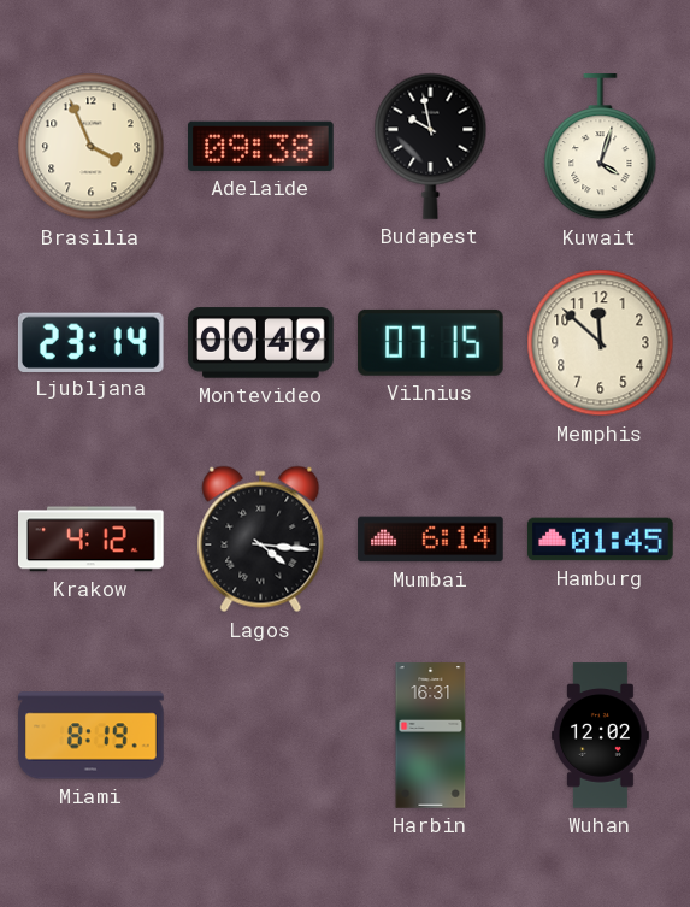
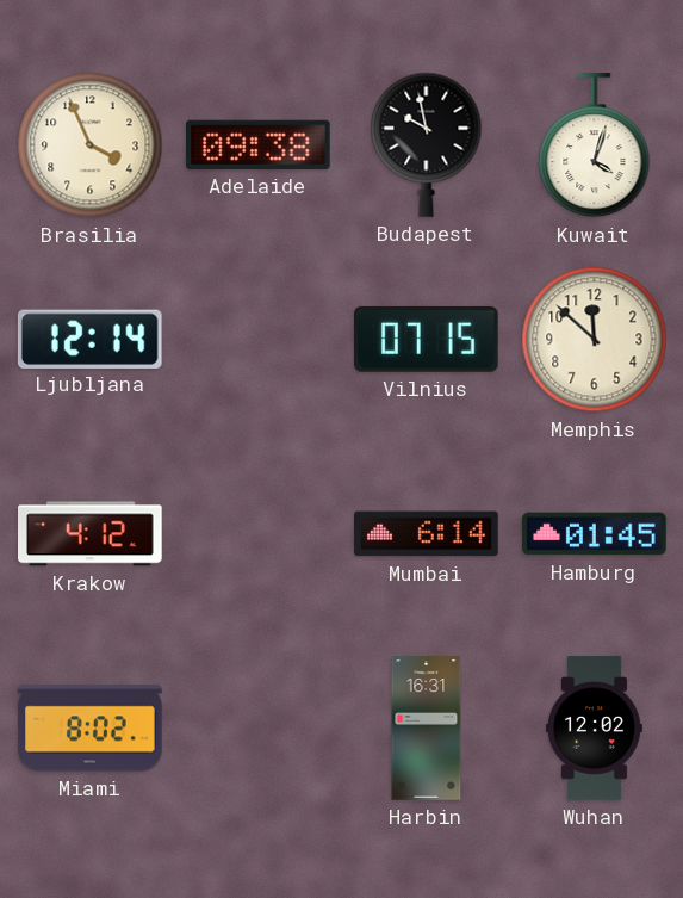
Ljubljana: 23:14 -> 12:14
Montevideo: 00:49 -> none
Lagos: 4:16 -> none
Miami: 8:19 -> 8:02
